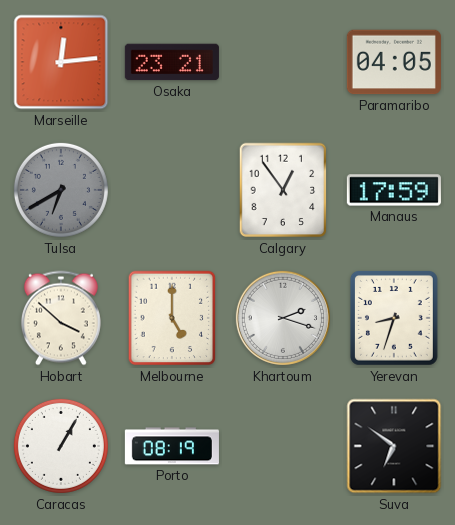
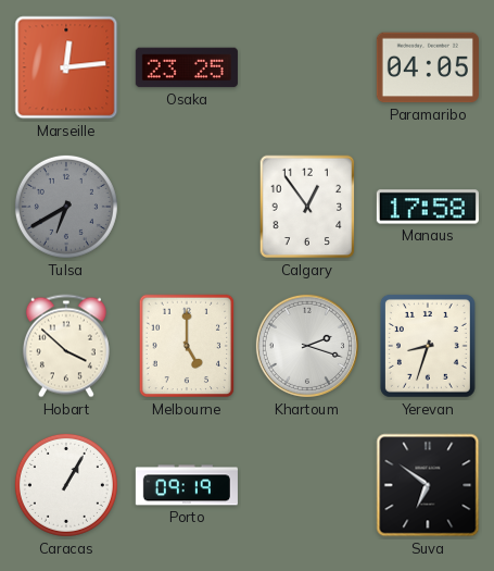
Osaka: 23:21 -> 23:25
Manaus: 17:59 -> 17:58
Porto: 08:19 -> 09:19
